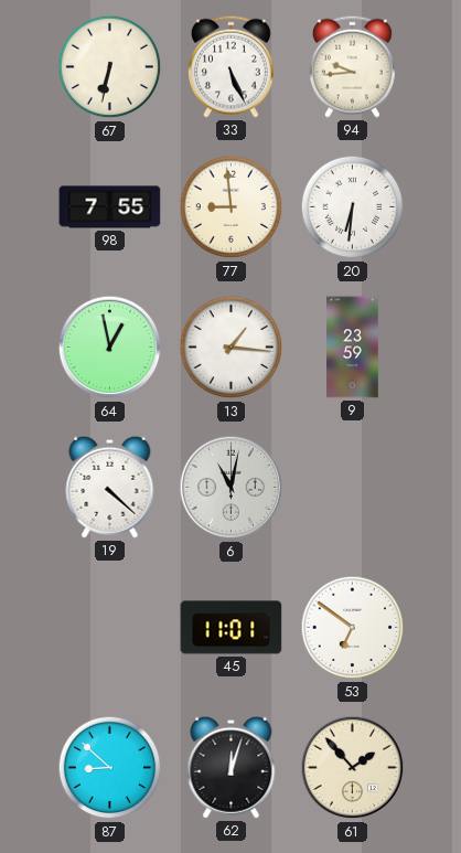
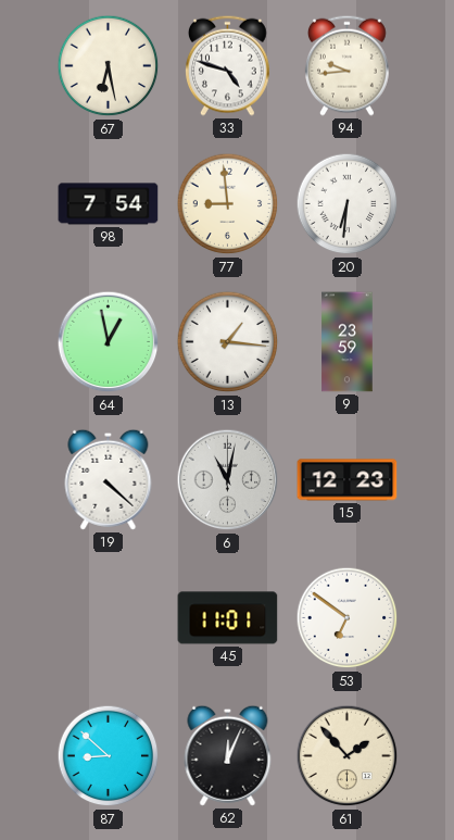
67: 6:32 -> 6:28
33: 5:26 -> 4:48
98: 7:55 -> 7:54
15: none -> 12:23
62: 12:03 -> 12:04
